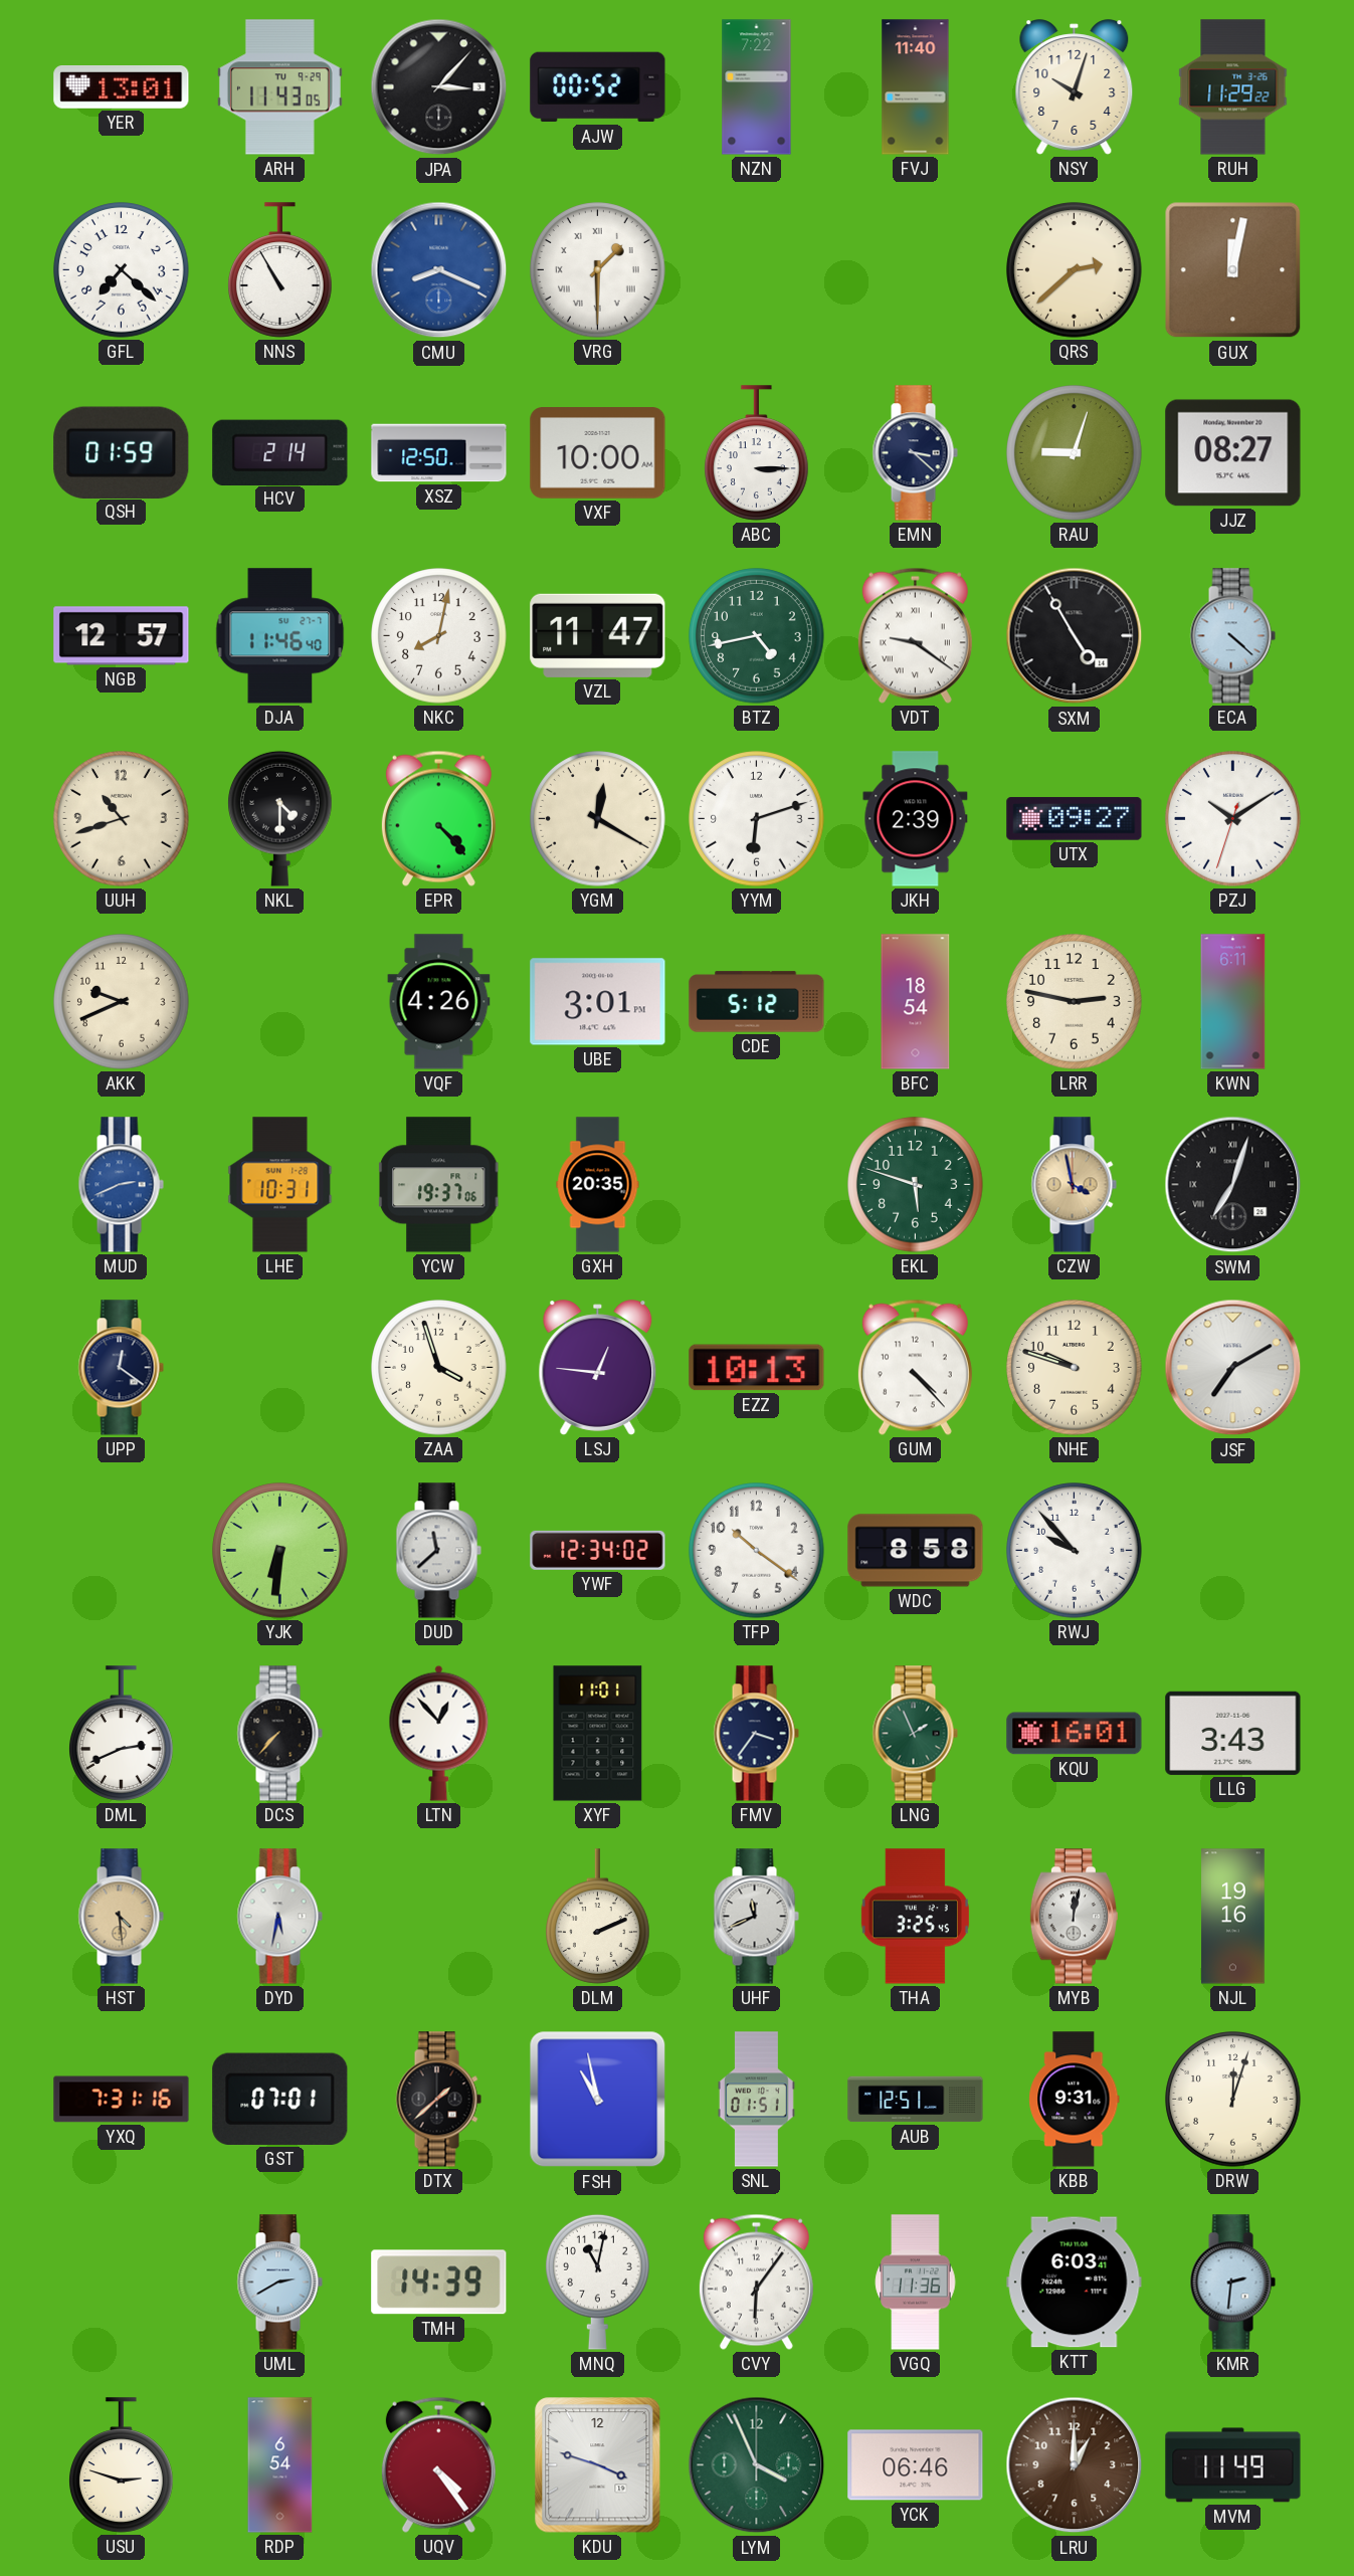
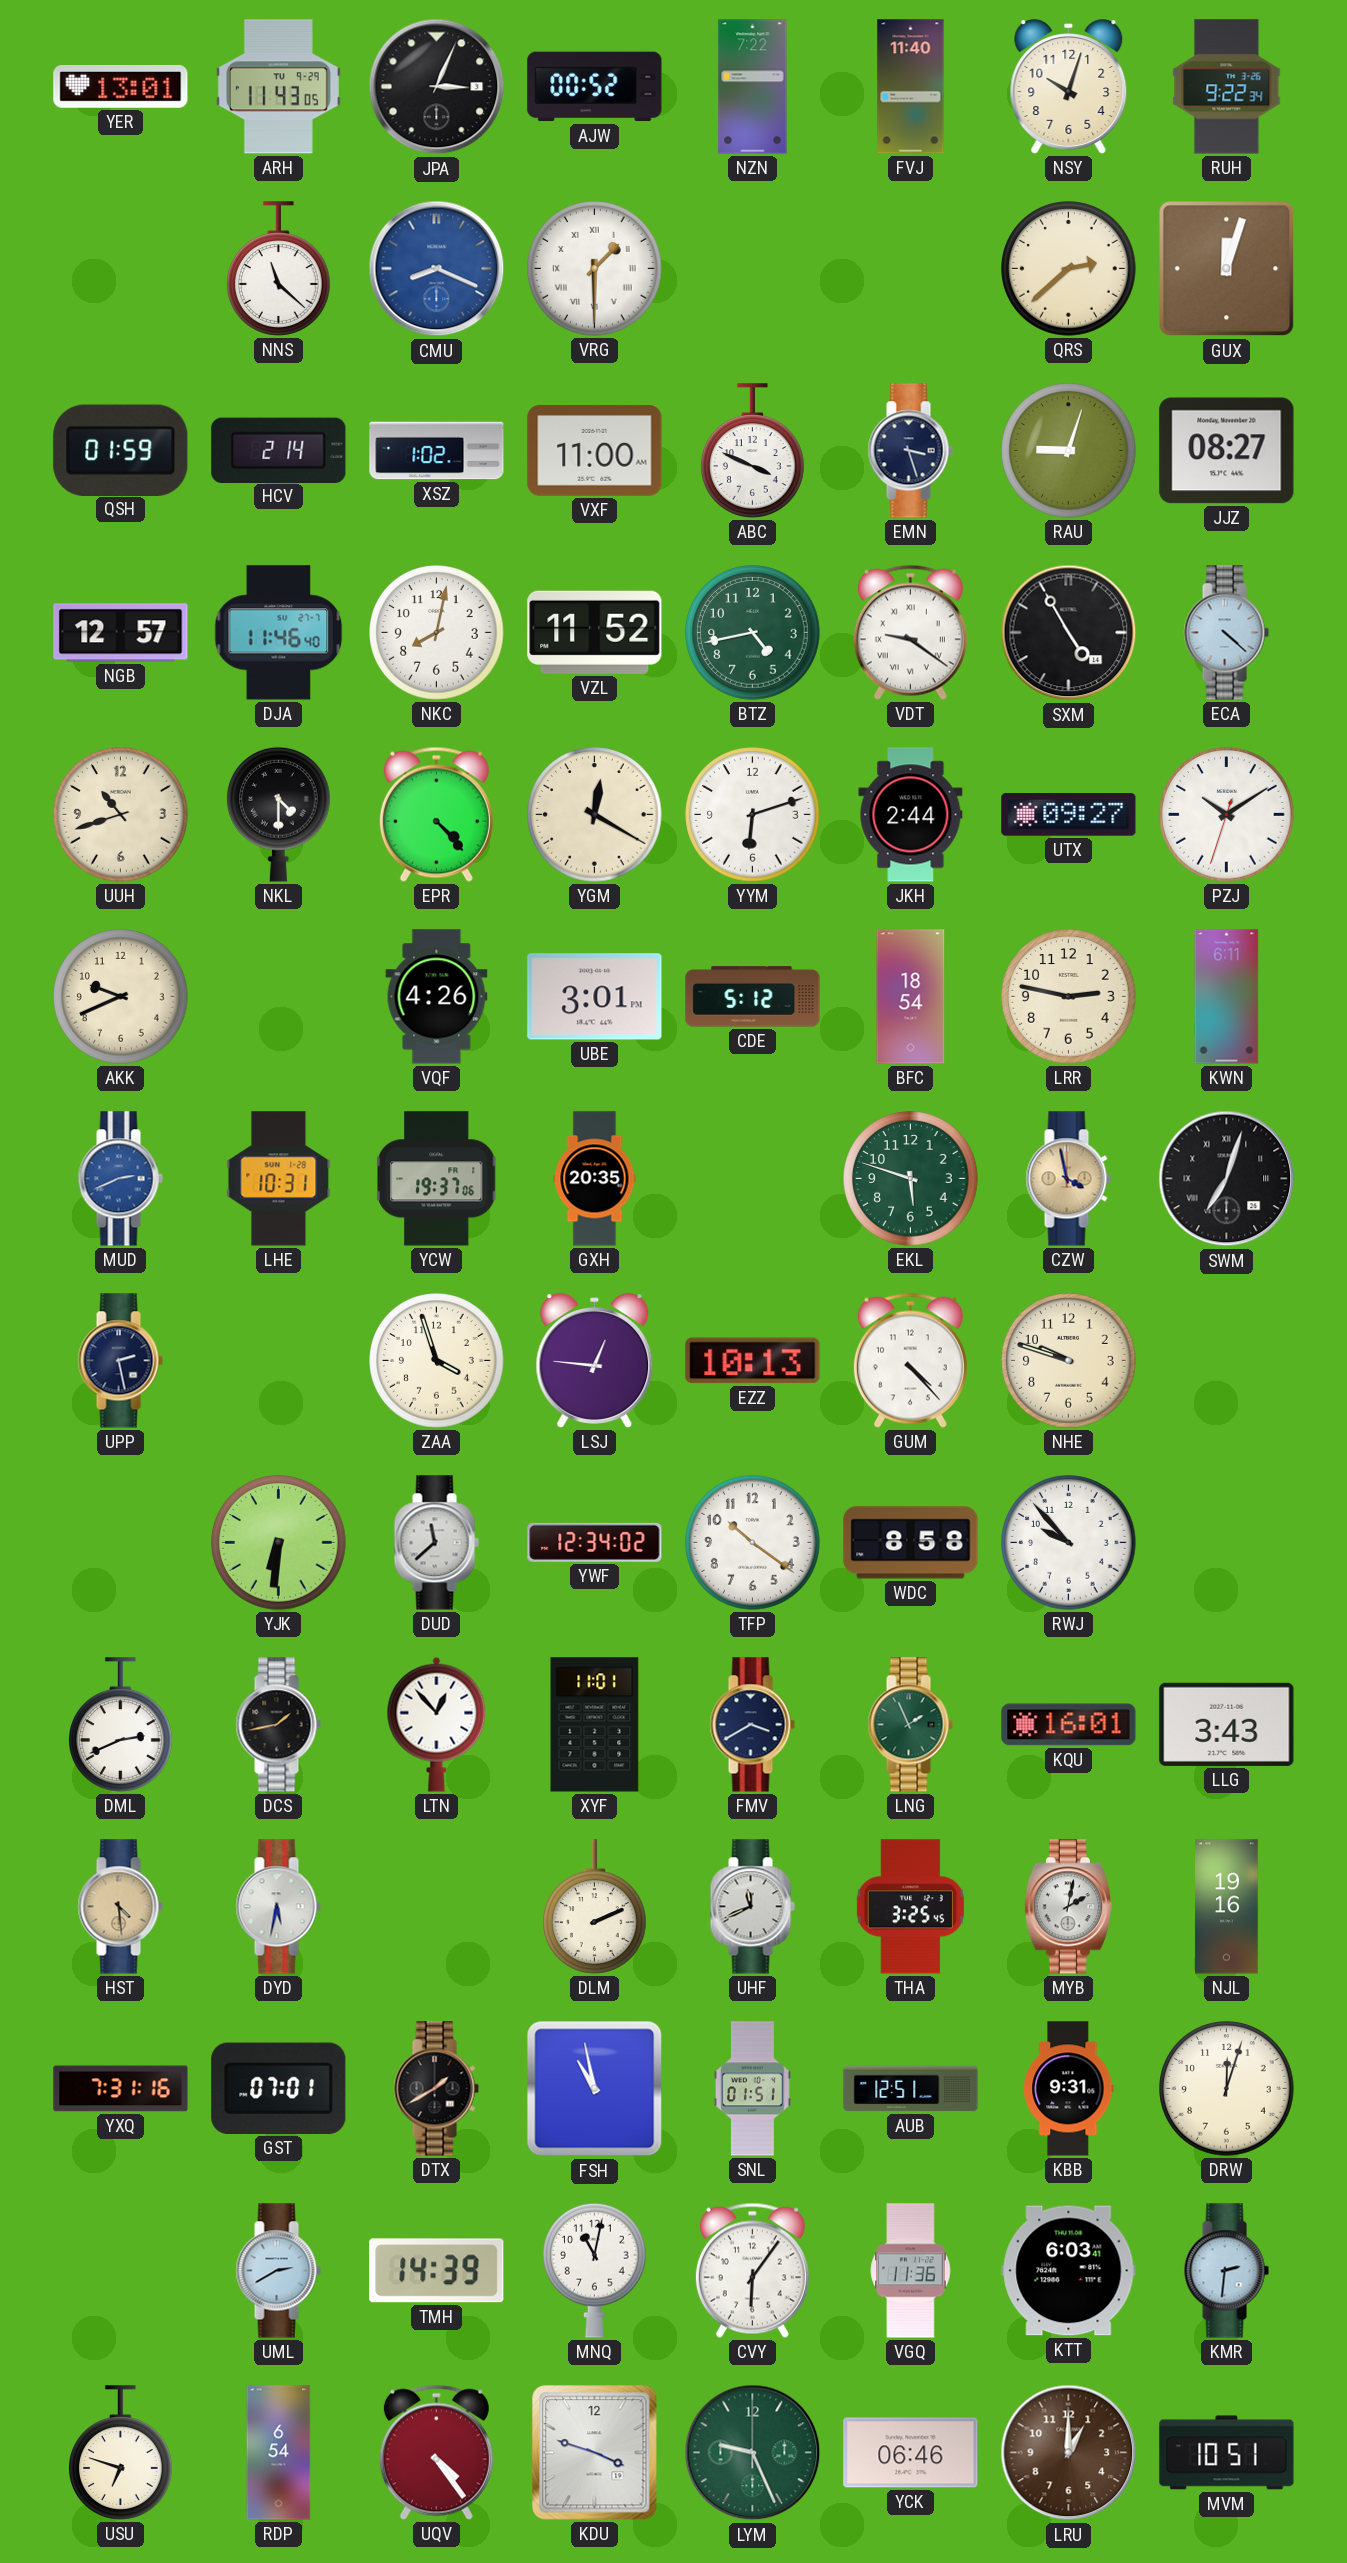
JPA: 3:07 -> 3:04
RUH: 11:29 -> 9:22
GFL: 7:22 -> none
NNS: 10:55 -> 11:22
GUX: 12:02 -> 12:03
XSZ: 12:50 -> 1:02
VXF: 10:00 -> 11:00
ABC: 3:15 -> 3:49
EMN: 3:22 -> 3:27
VZL: 11:47 -> 11:52
JKH: 2:39 -> 2:44
UPP: 12:21 -> 2:28
JSF: 7:10 -> none
DCS: 7:37 -> 1:43
FMV: 3:36 -> 3:40
MYB: 12:02 -> 2:02
DTX: 1:38 -> 1:40
USU: 2:48 -> 6:48
LYM: 3:56 -> 9:26
MVM: 11:49 -> 10:51
